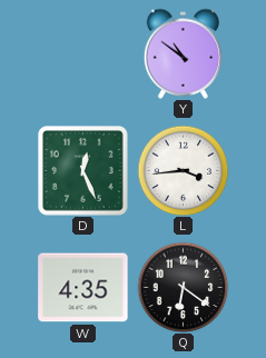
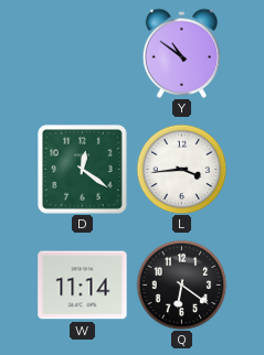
D: 12:26 -> 12:21
W: 4:35 -> 11:14
